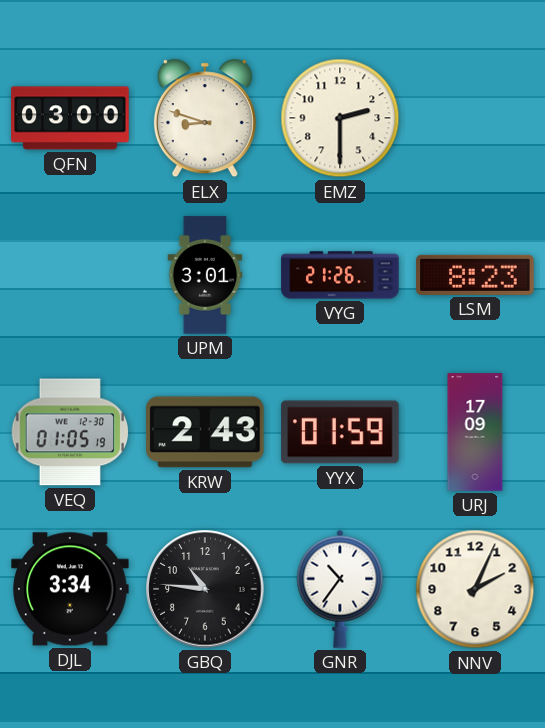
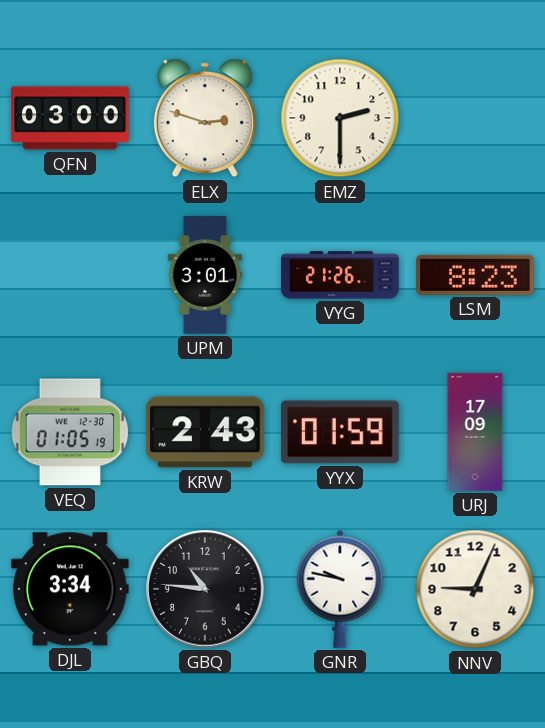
ELX: 8:48 -> 2:48
GNR: 10:36 -> 9:47
NNV: 2:04 -> 9:04
